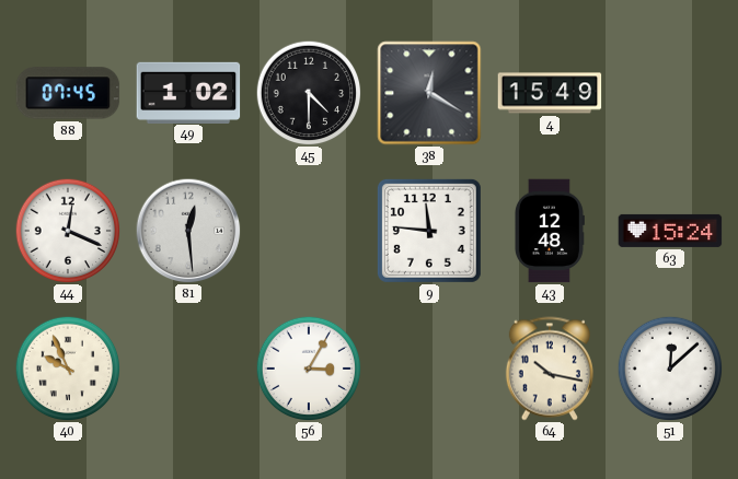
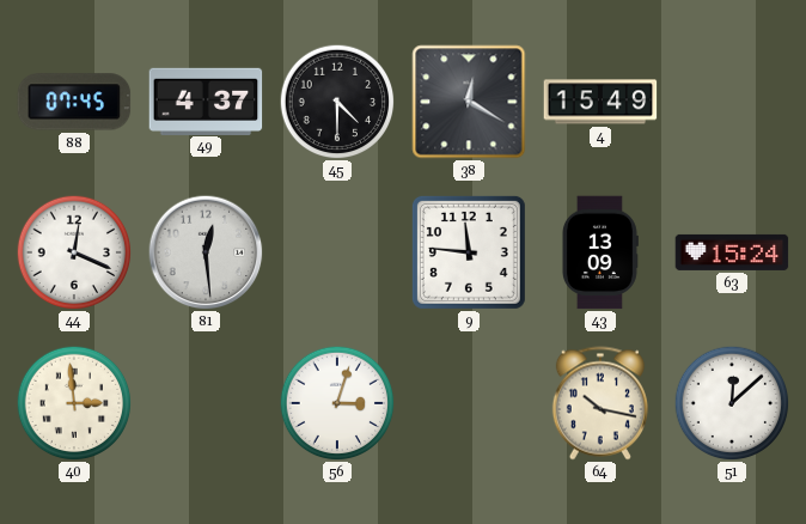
49: 1:02 -> 4:37
43: 12:48 -> 13:09
40: 9:56 -> 2:59
56: 3:05 -> 3:03
